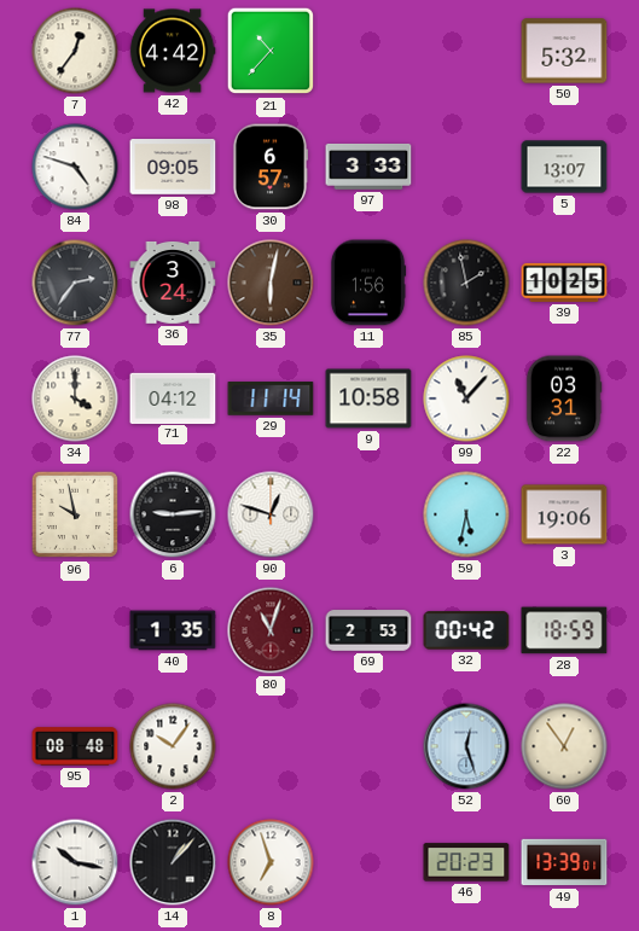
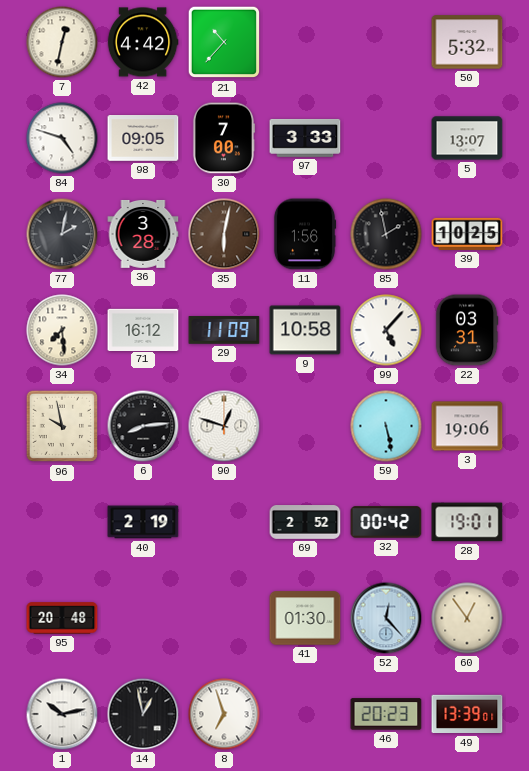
7: 12:36 -> 12:32
30: 6:57 -> 7:00
77: 2:36 -> 2:02
36: 3:24 -> 3:28
34: 4:00 -> 7:29
71: 04:12 -> 16:12
29: 11:14 -> 11:09
99: 11:07 -> 5:07
6: 9:14 -> 8:14
59: 5:32 -> 5:28
40: 1:35 -> 2:19
80: 11:03 -> none
69: 2:53 -> 2:52
28: 18:59 -> 19:01
95: 08:48 -> 20:48
2: 10:06 -> none
41: none -> 01:30
52: 12:27 -> 12:23
1: 10:17 -> 10:13
14: 1:07 -> 12:58
